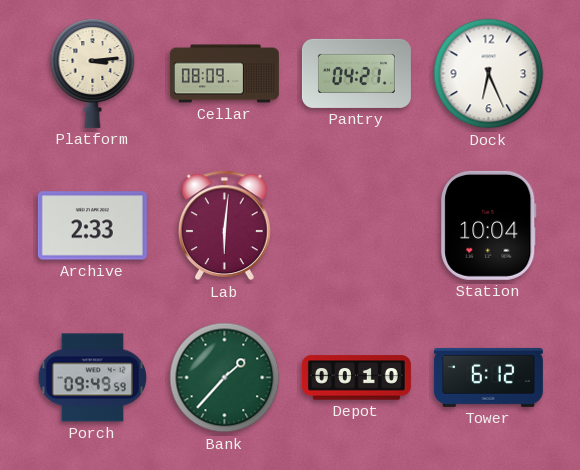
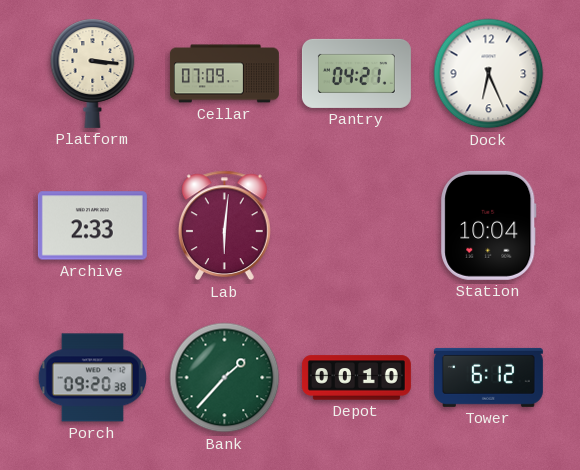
Platform: 3:14 -> 3:16
Cellar: 08:09 -> 07:09
Porch: 09:49 -> 09:20
